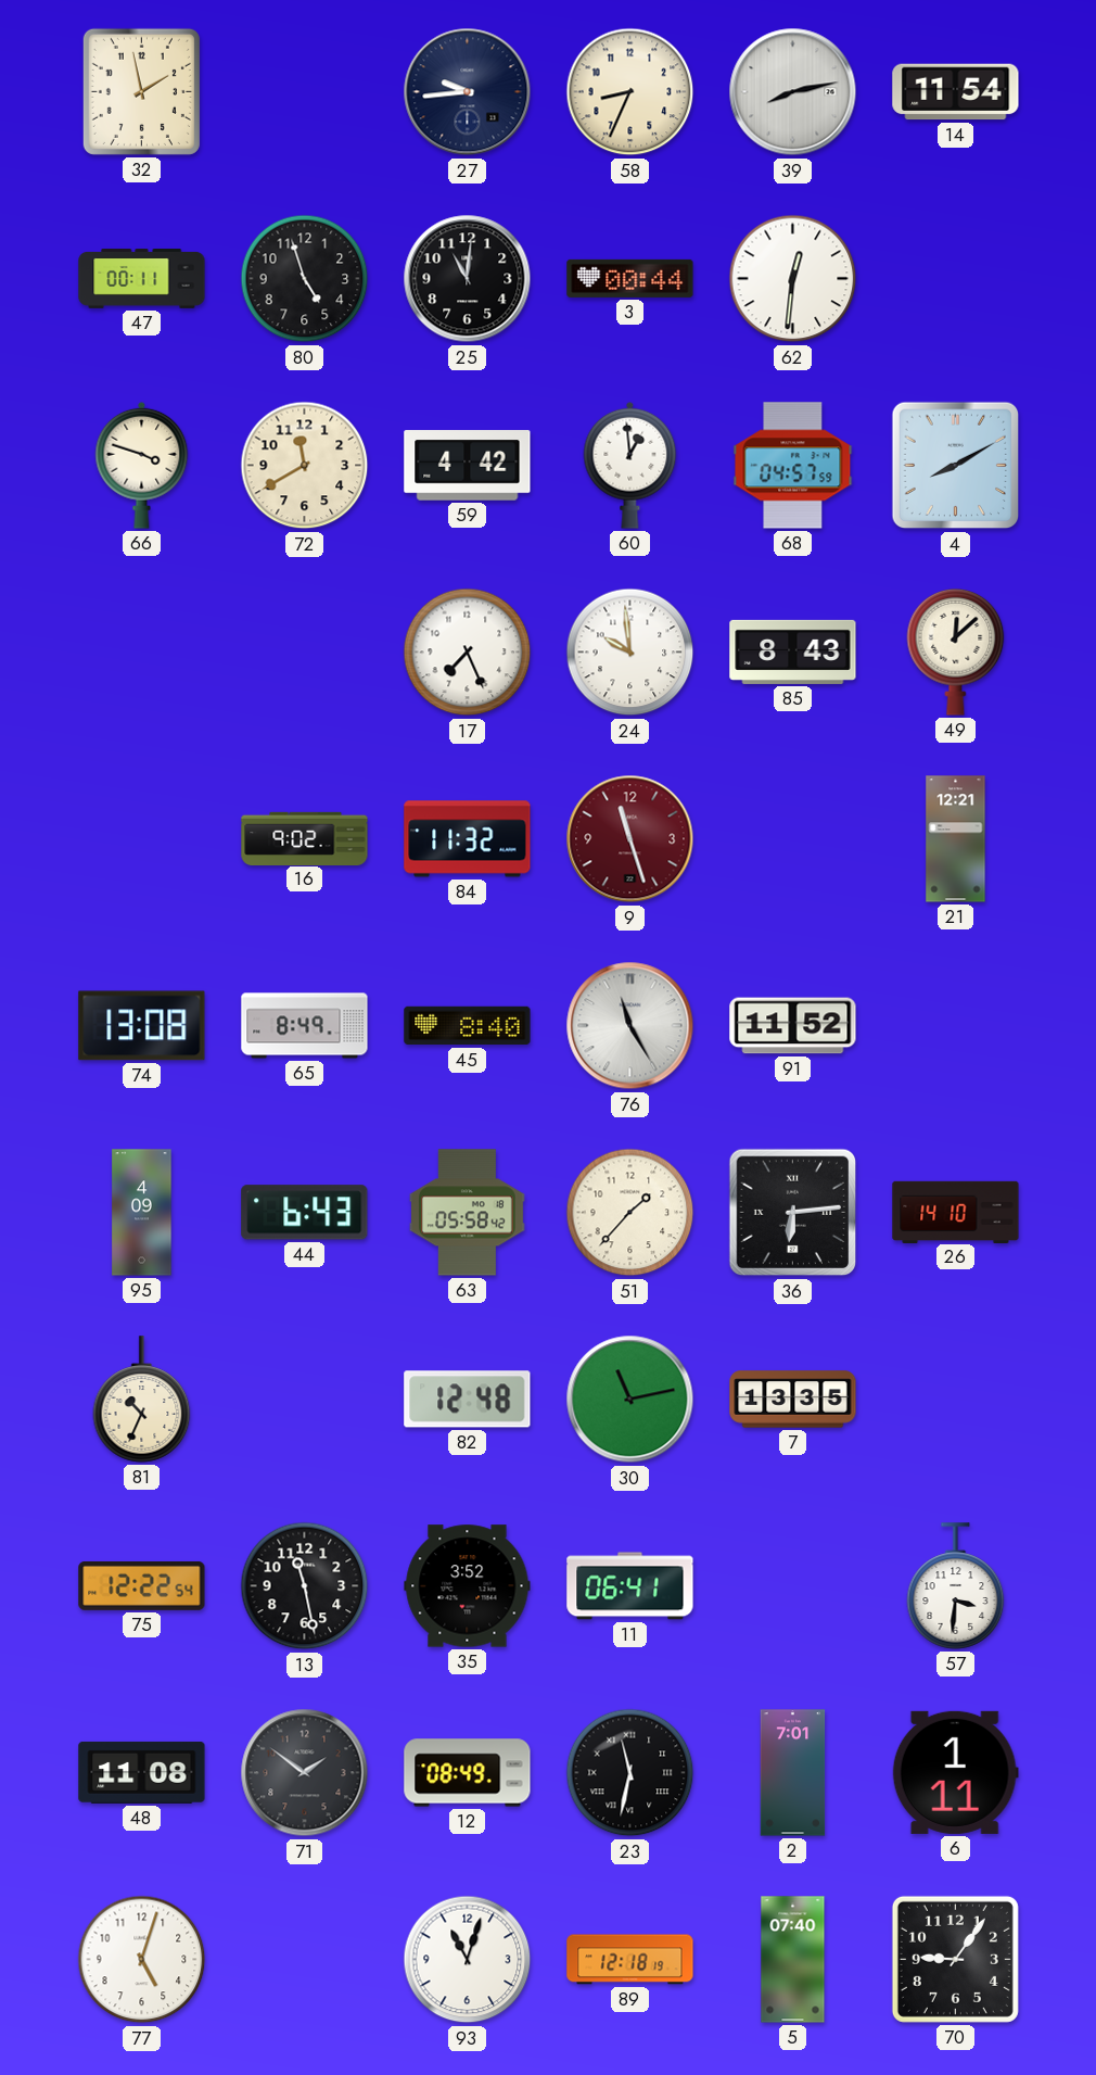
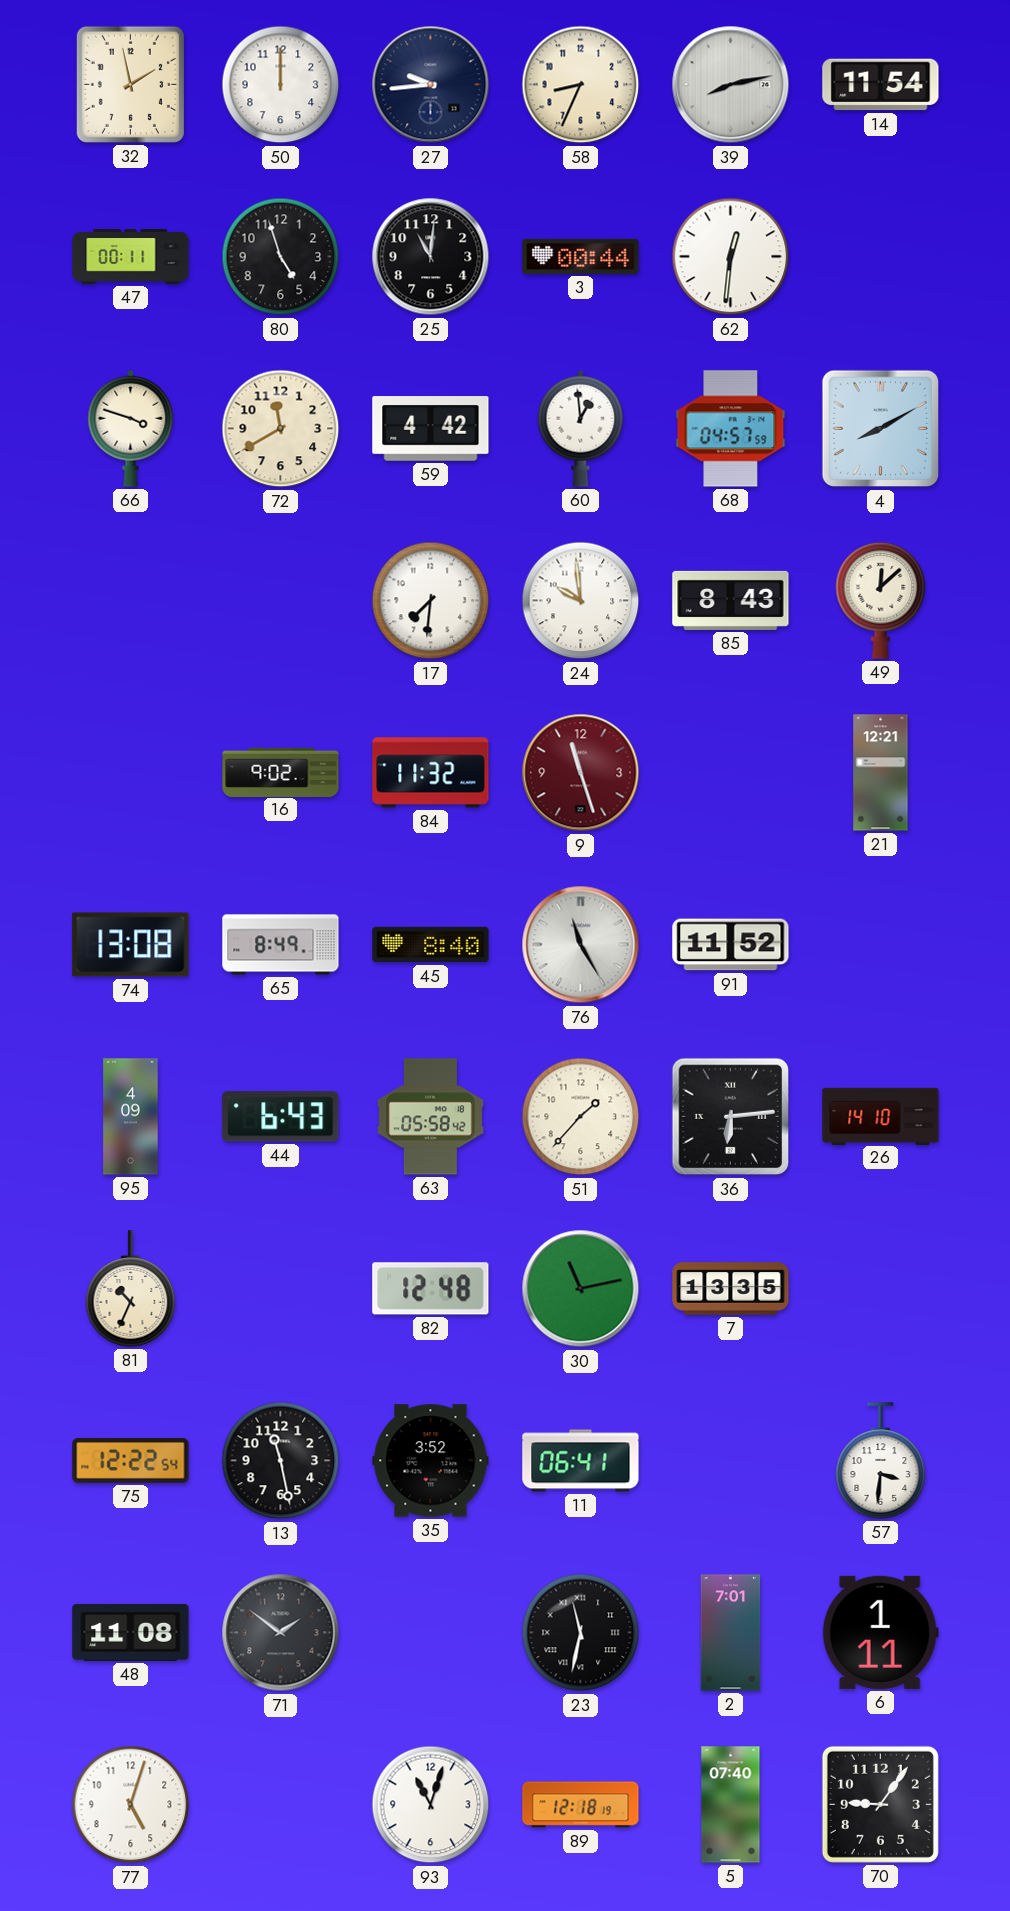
50: none -> 12:00
17: 7:26 -> 7:31
12: 08:49 -> none
